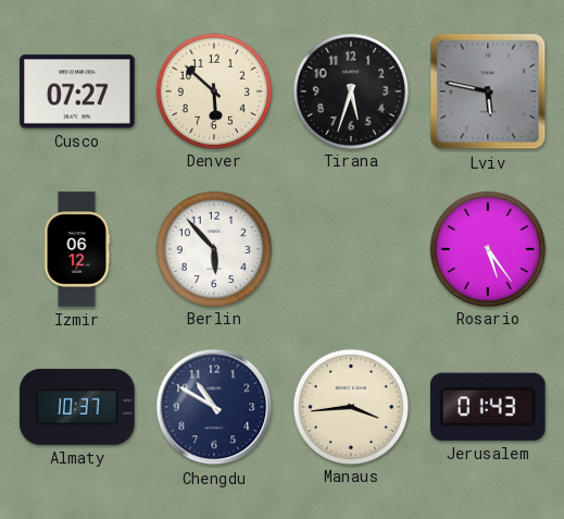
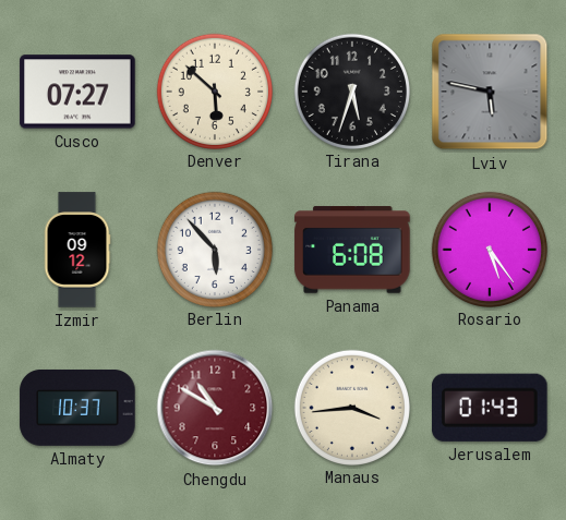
Izmir: 06:12 -> 09:12
Panama: none -> 6:08
Chengdu dial: navy -> burgundy
